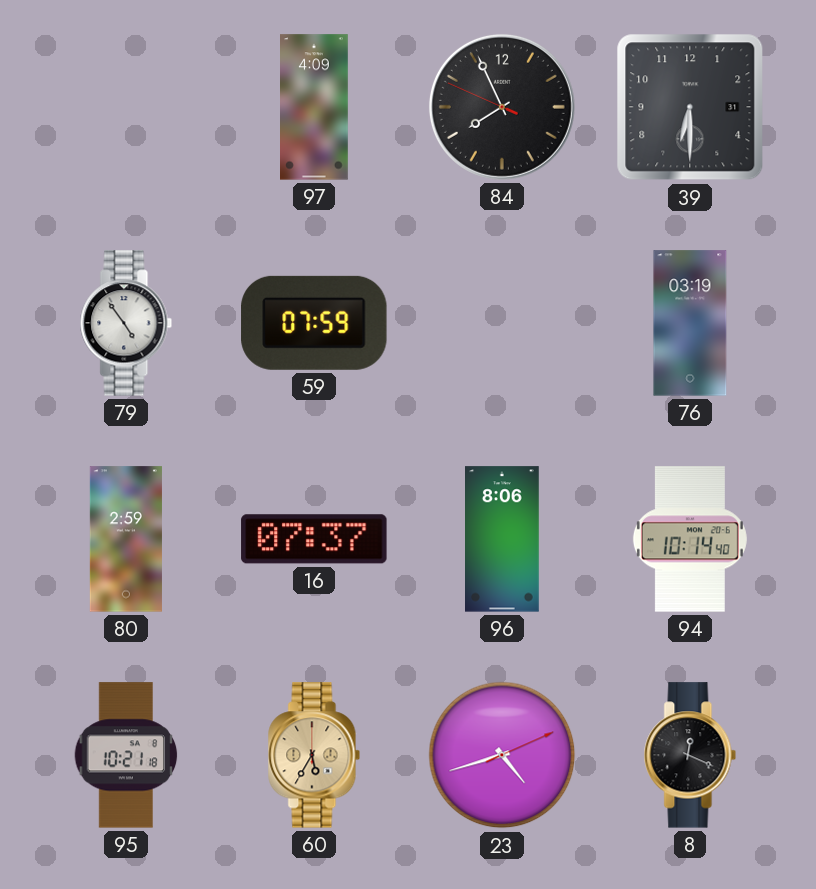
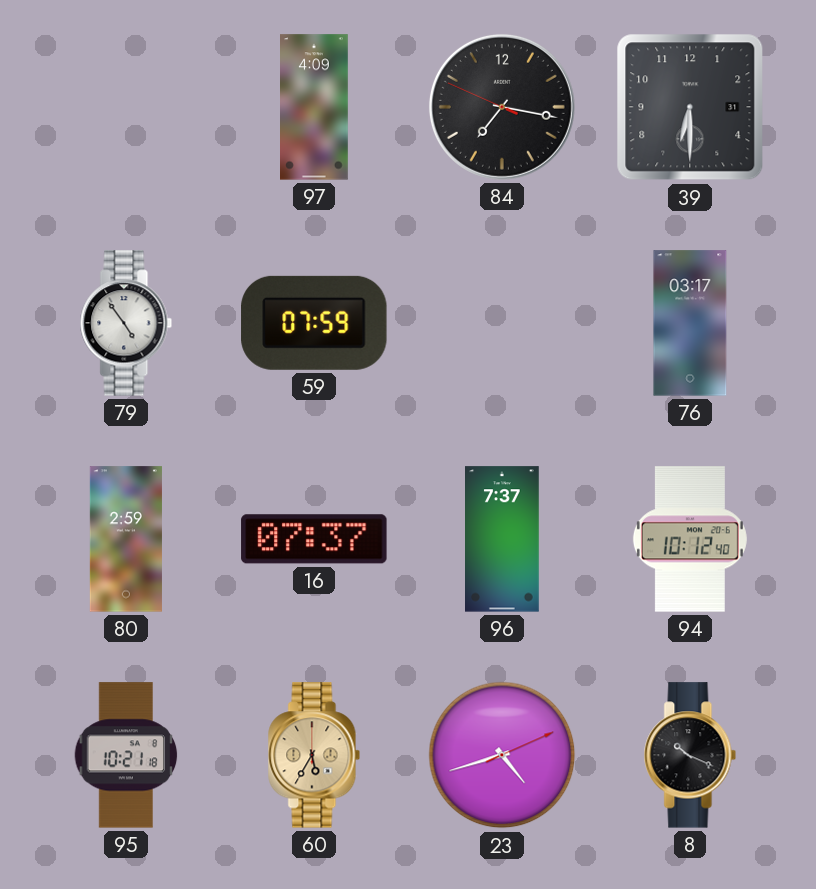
84: 7:55 -> 7:16
76: 03:19 -> 03:17
96: 8:06 -> 7:37
94: 10:14 -> 10:12
8: 12:19 -> 10:19
